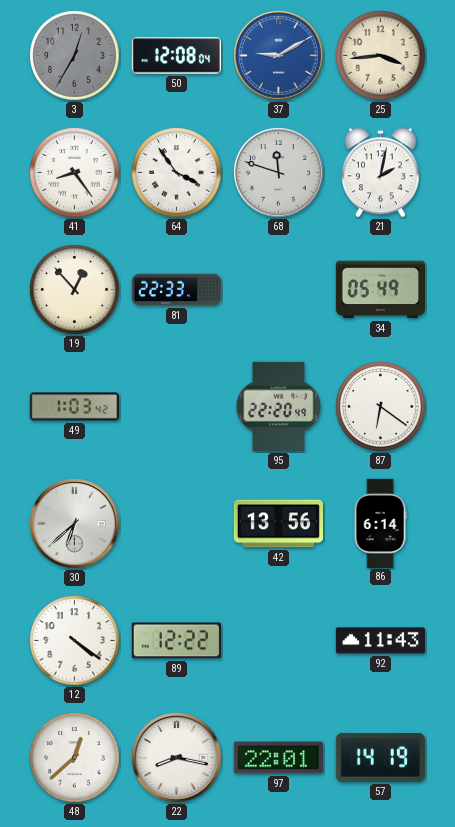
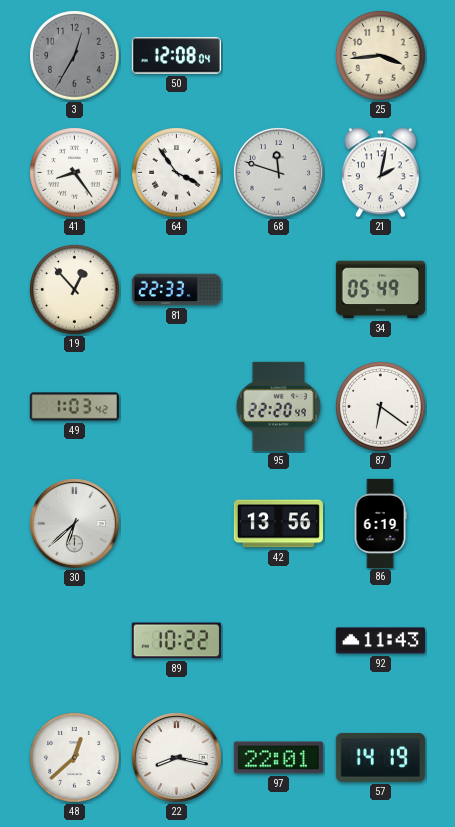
37: 9:10 -> none
86: 6:14 -> 6:19
12: 4:21 -> none
89: 12:22 -> 10:22
